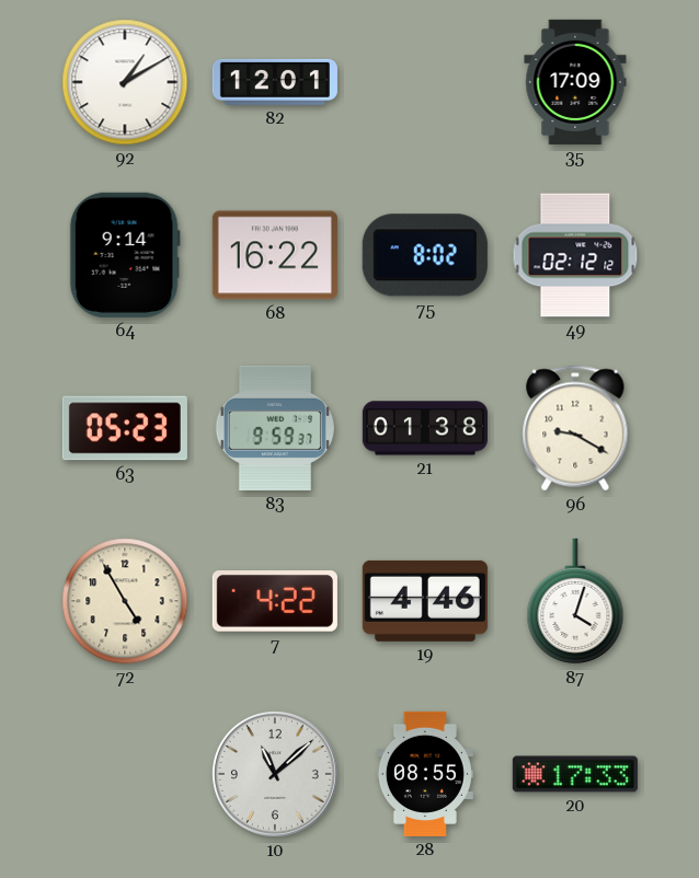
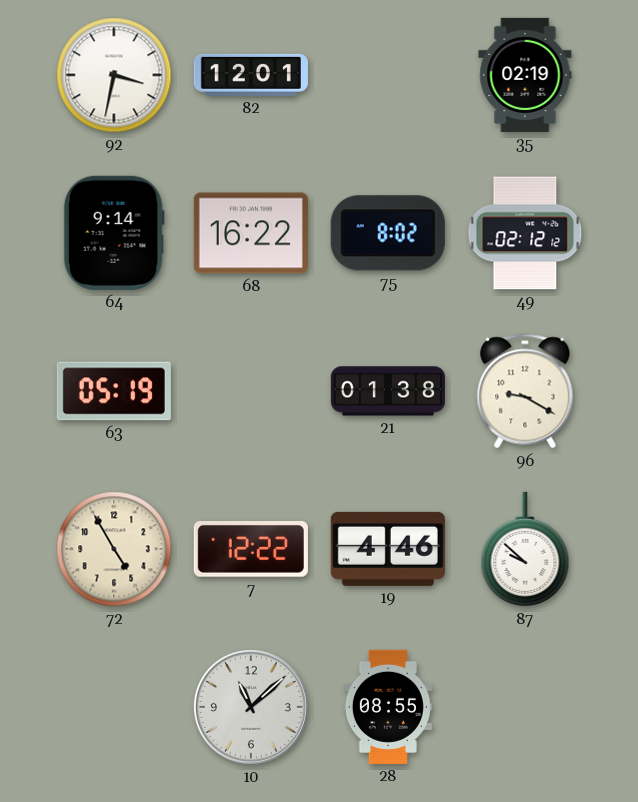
92: 1:10 -> 3:32
35: 17:09 -> 02:19
63: 05:23 -> 05:19
83: 9:59 -> none
7: 4:22 -> 12:22
87: 4:03 -> 9:52
20: 17:33 -> none
